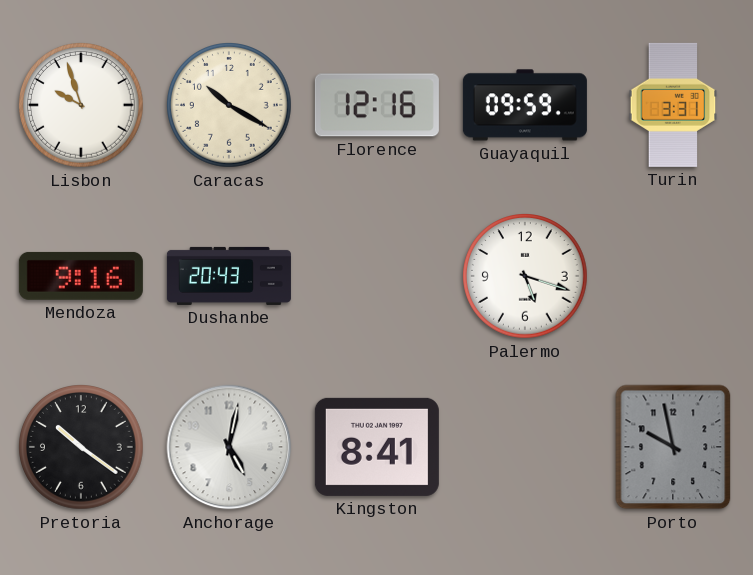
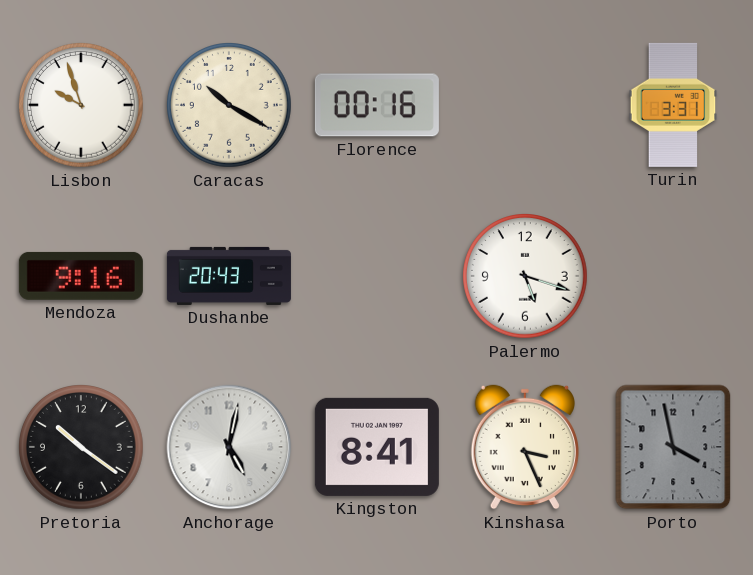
Florence: 12:16 -> 00:16
Guayaquil: 09:59 -> none
Kinshasa: none -> 3:26
Porto: 9:58 -> 3:58
